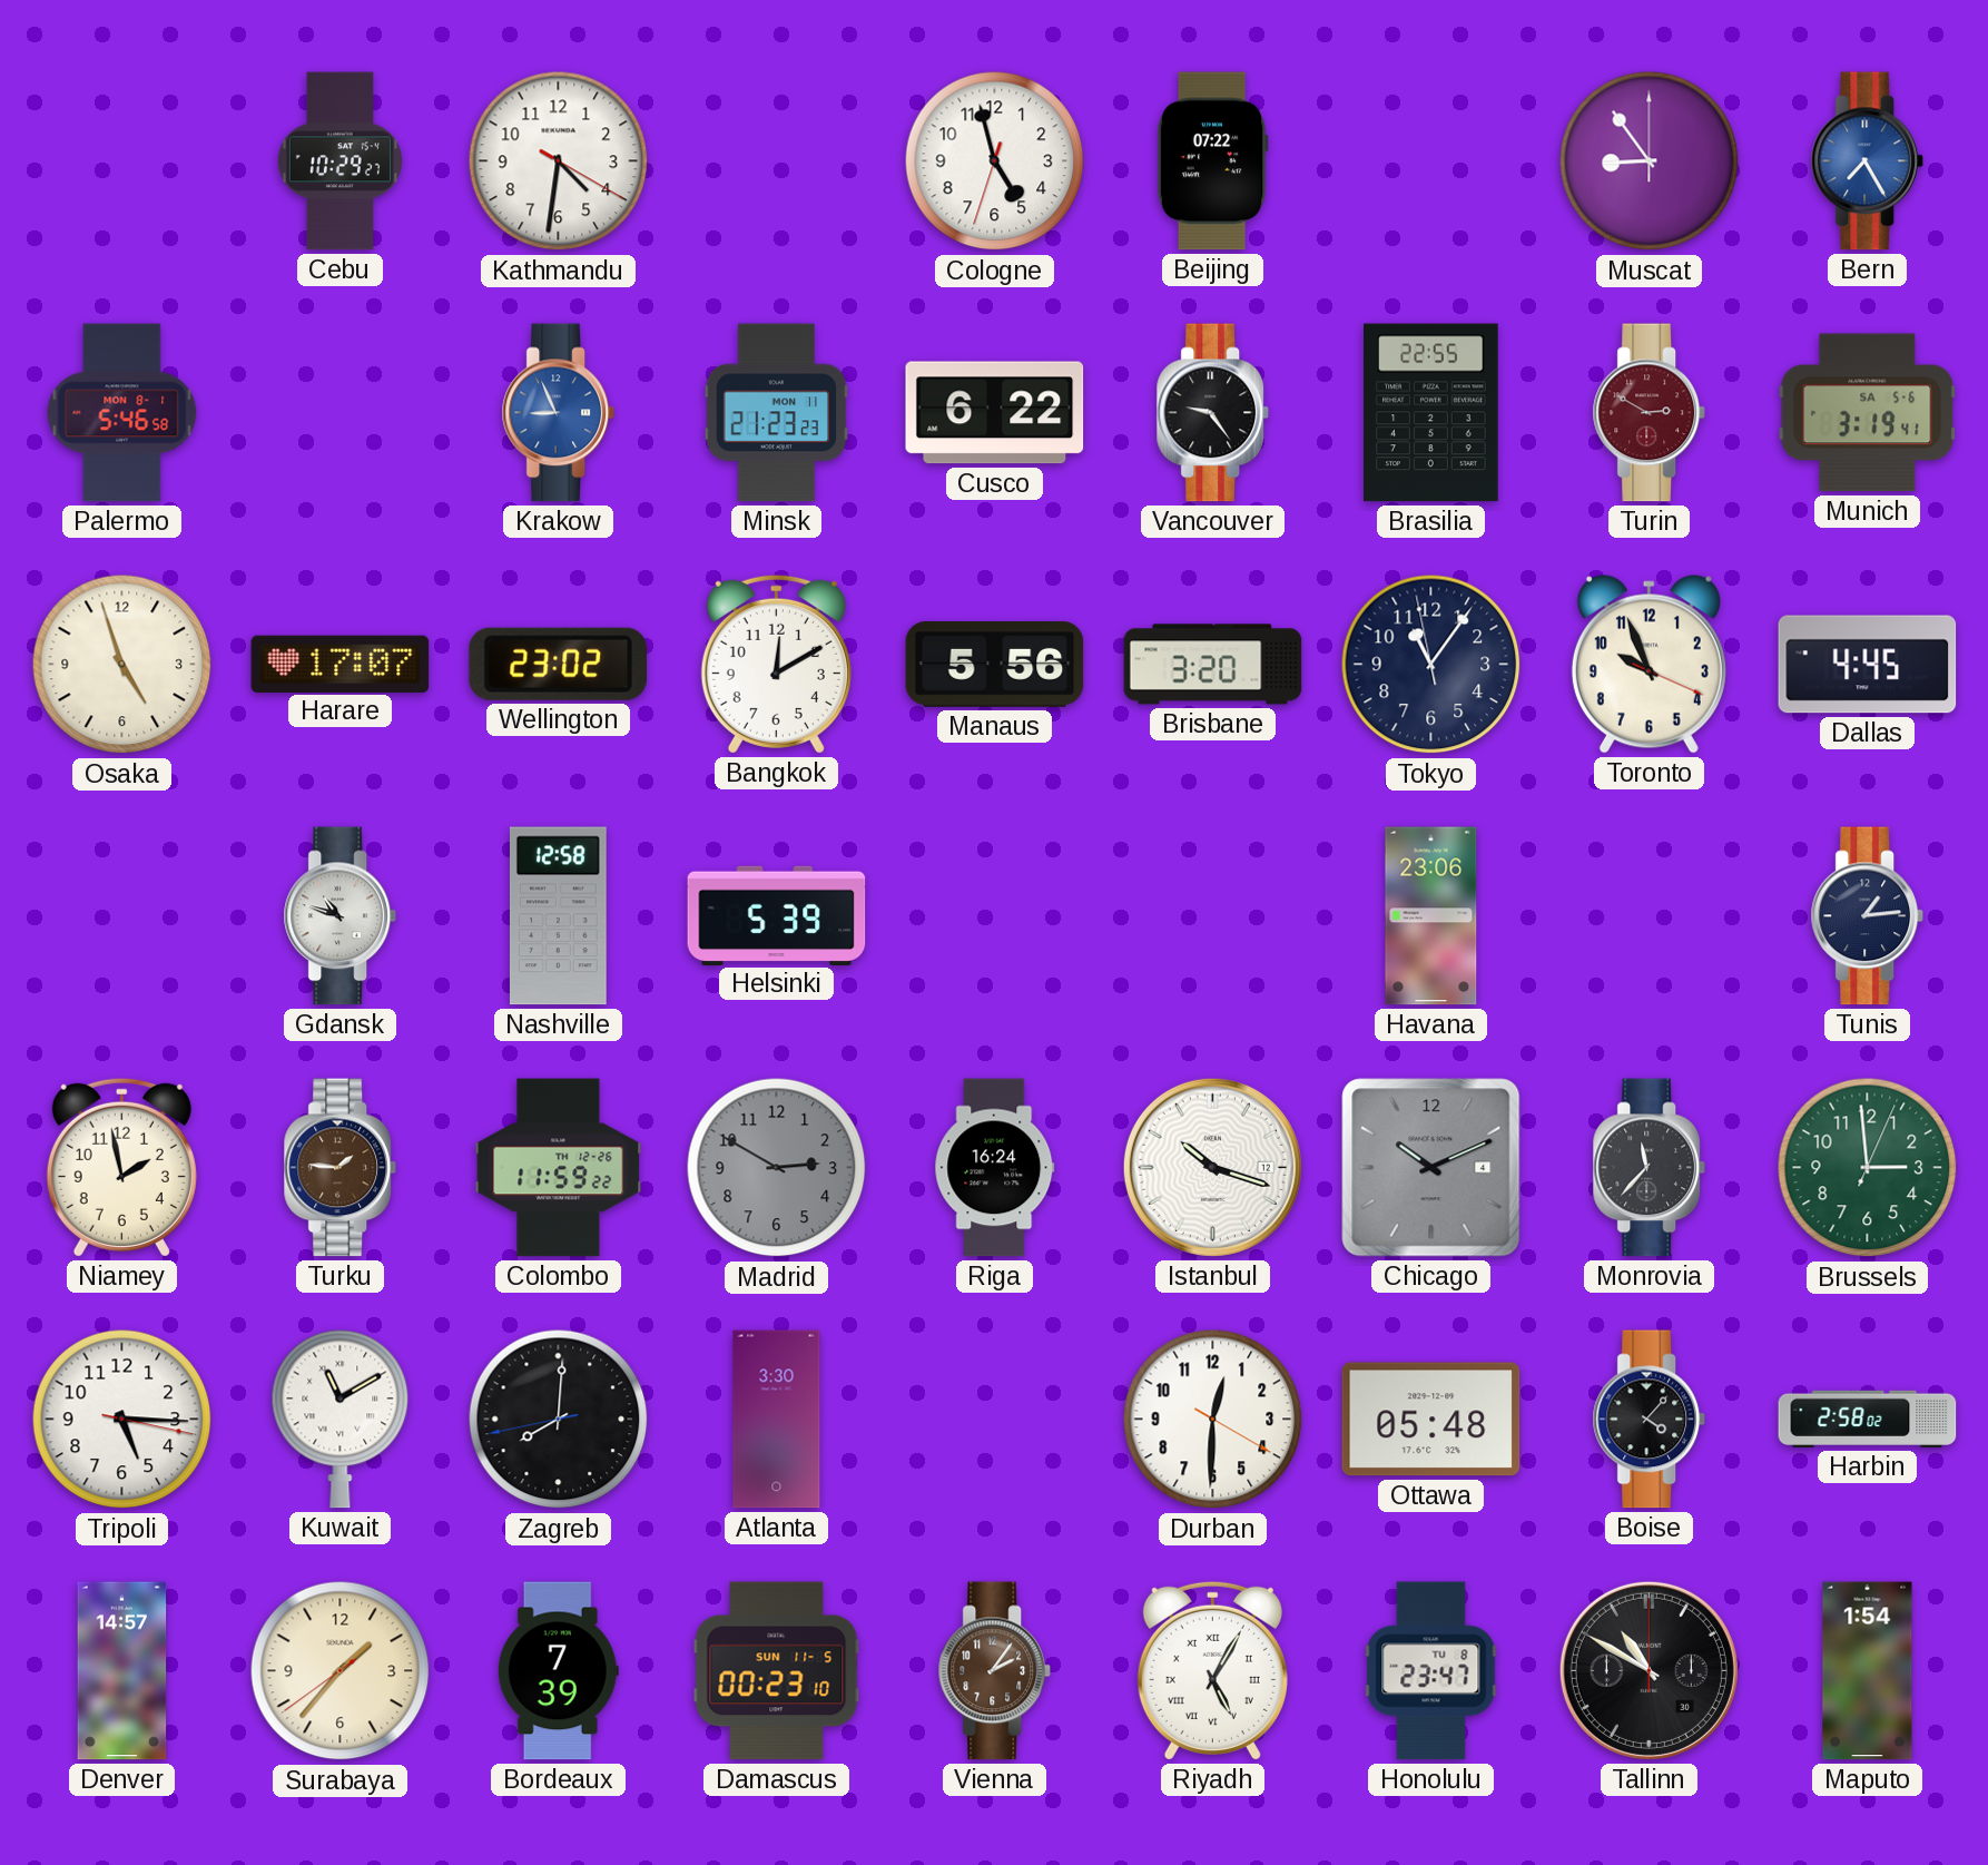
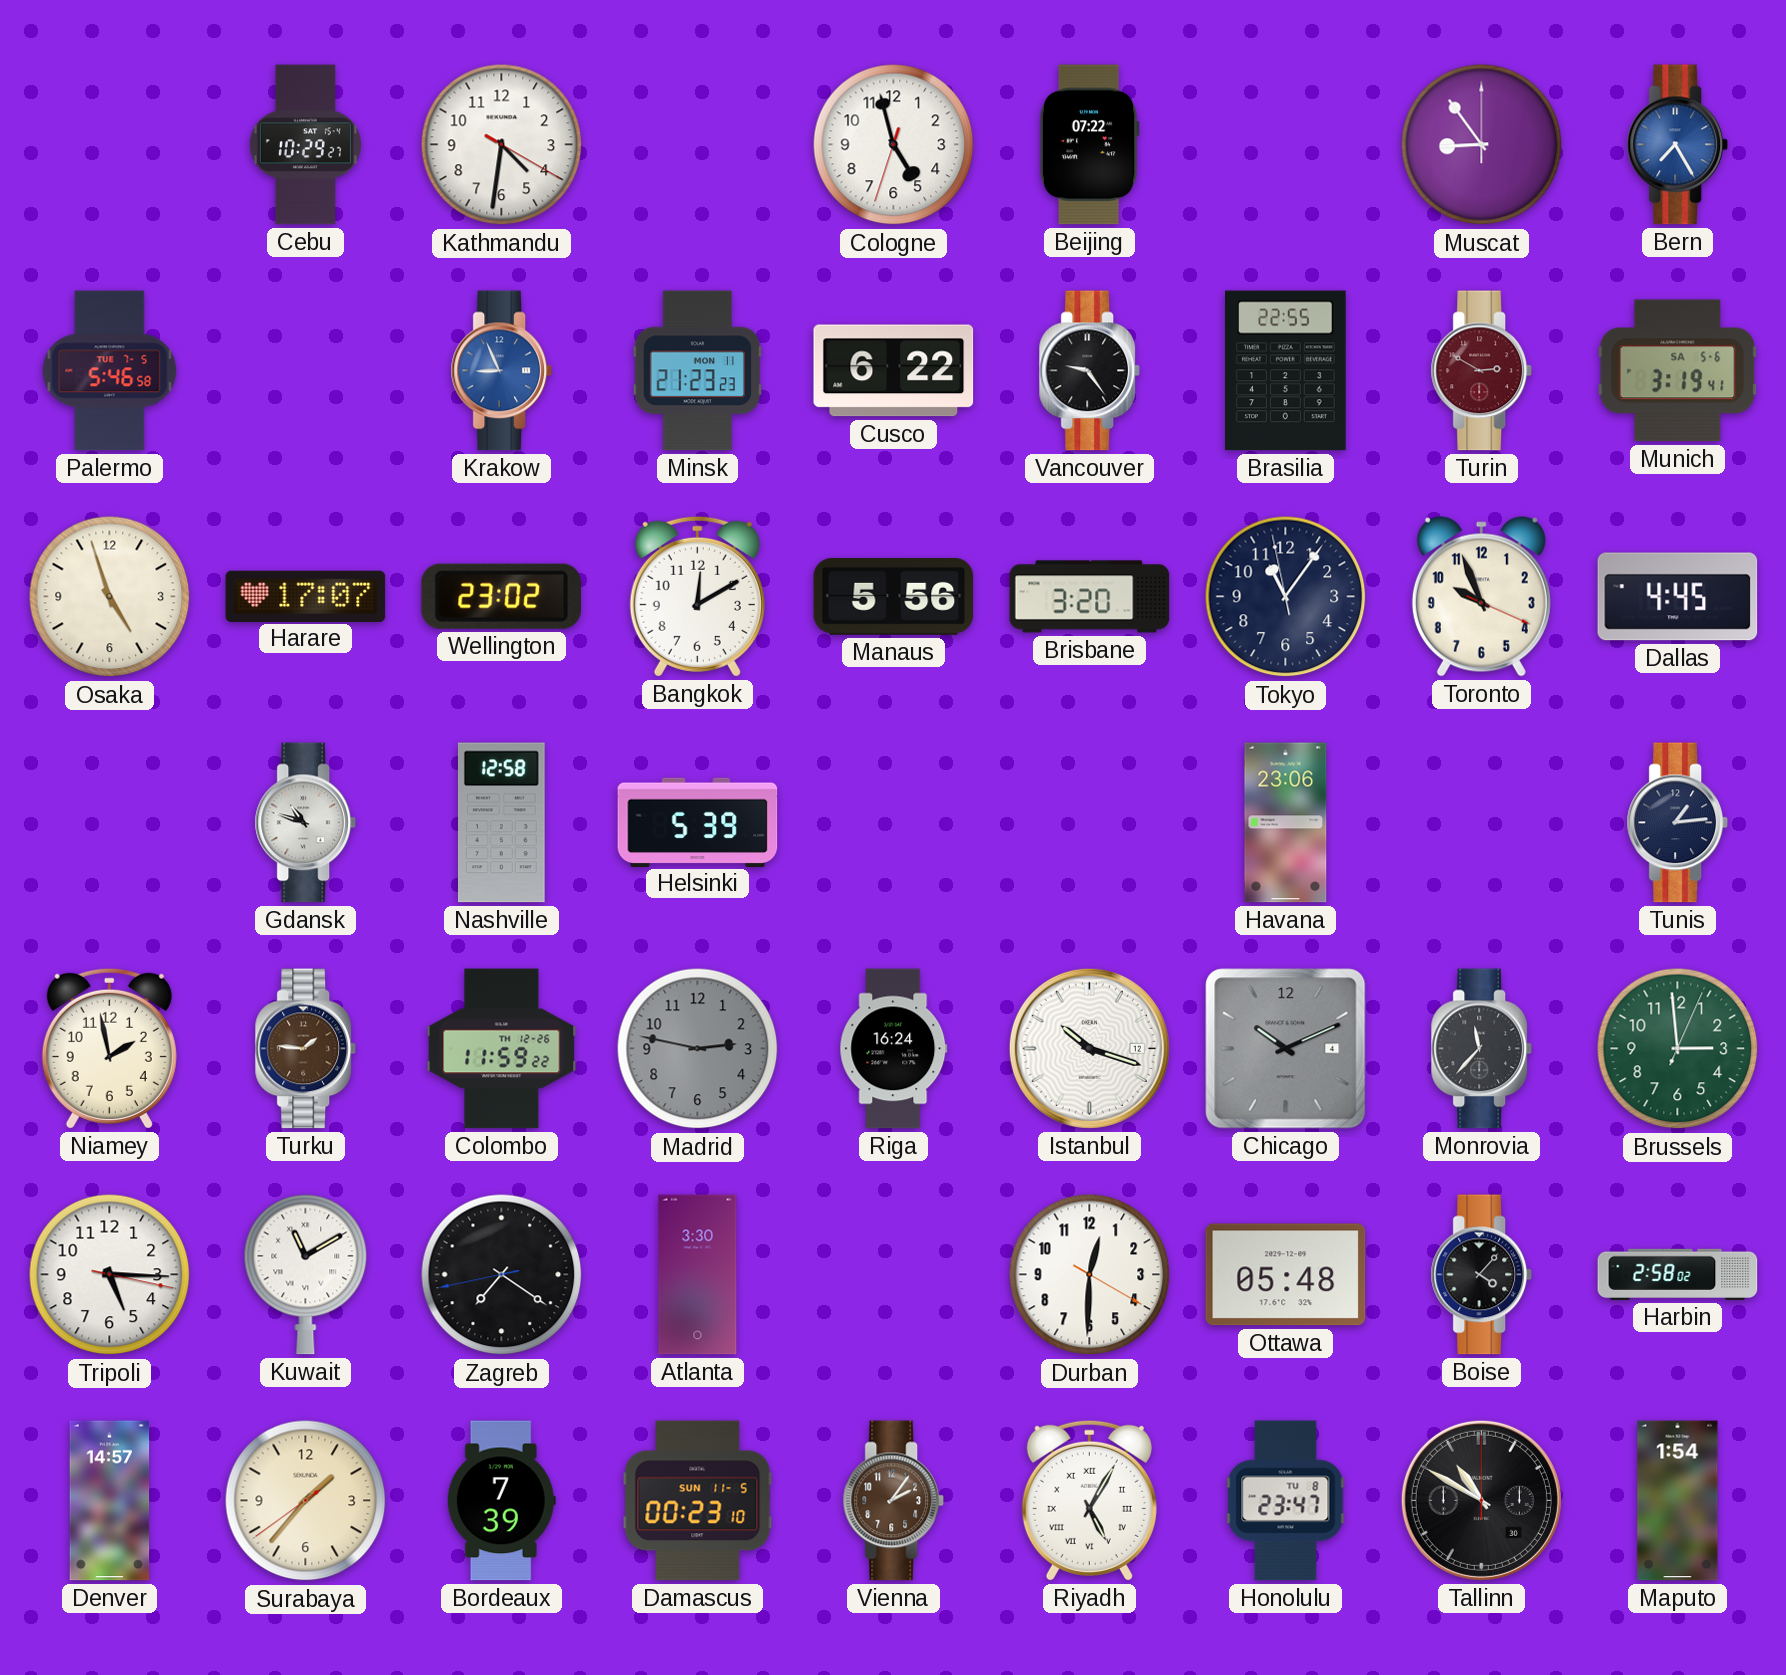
Palermo date: MON 8-1 -> TUE 7-5
Madrid: 2:50 -> 2:47
Zagreb: 8:00 -> 7:20
